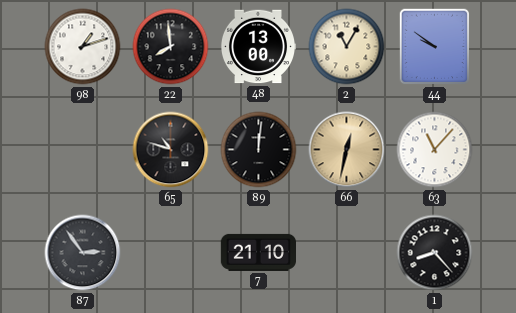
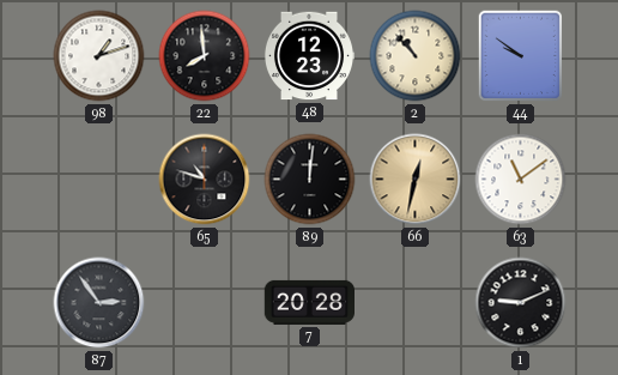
48: 13:00 -> 12:23
2: 11:05 -> 10:53
63: 11:07 -> 11:09
7: 21:10 -> 20:28
1: 8:23 -> 9:11
